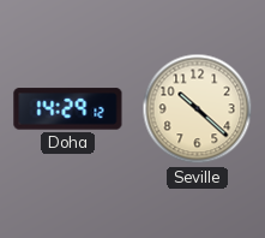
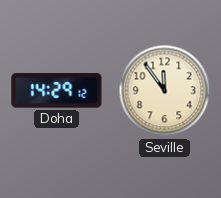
Seville: 10:22 -> 11:54
